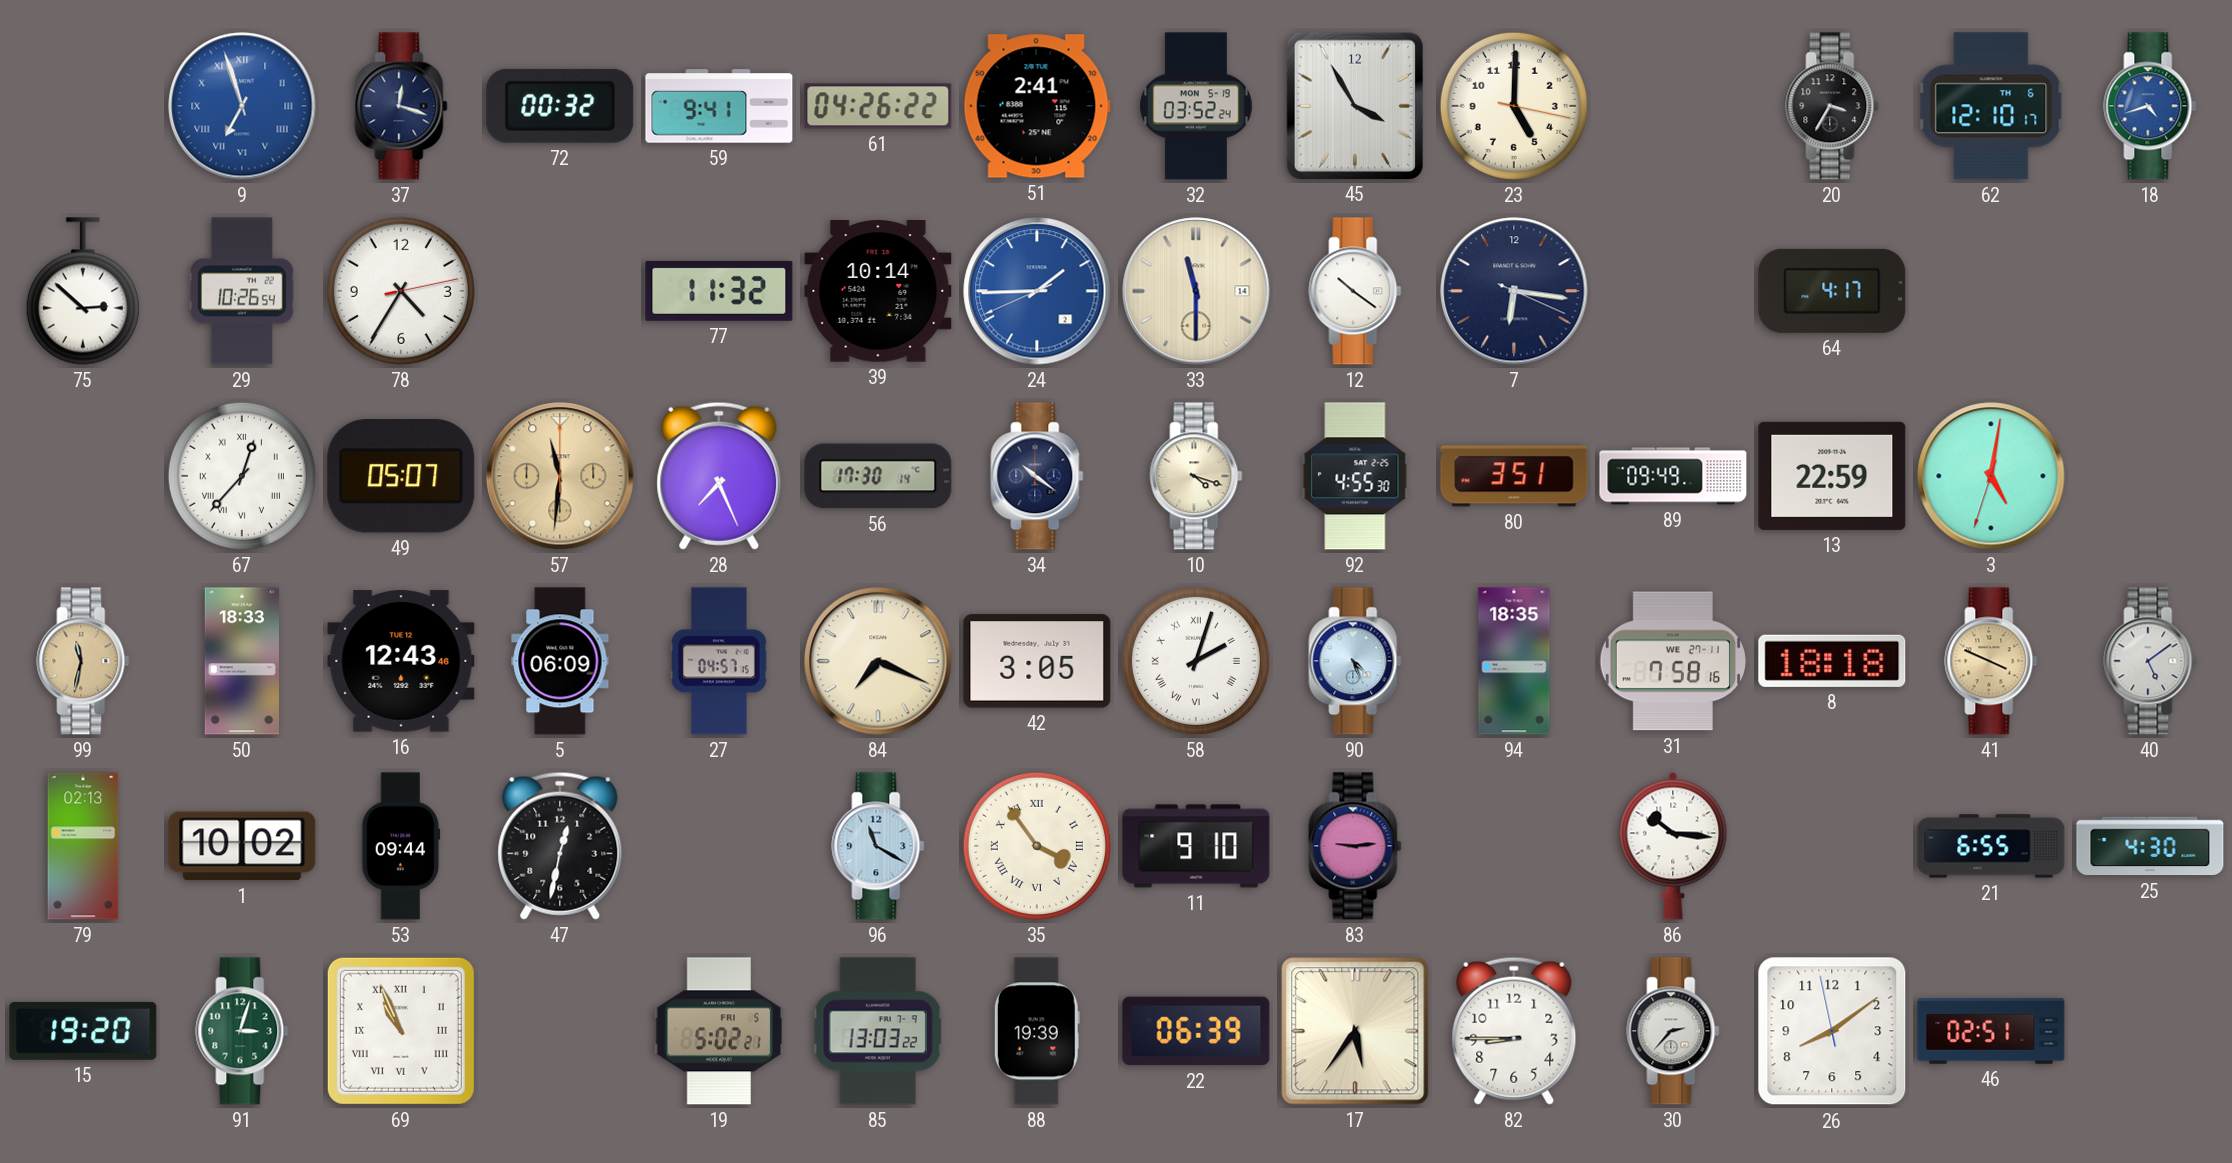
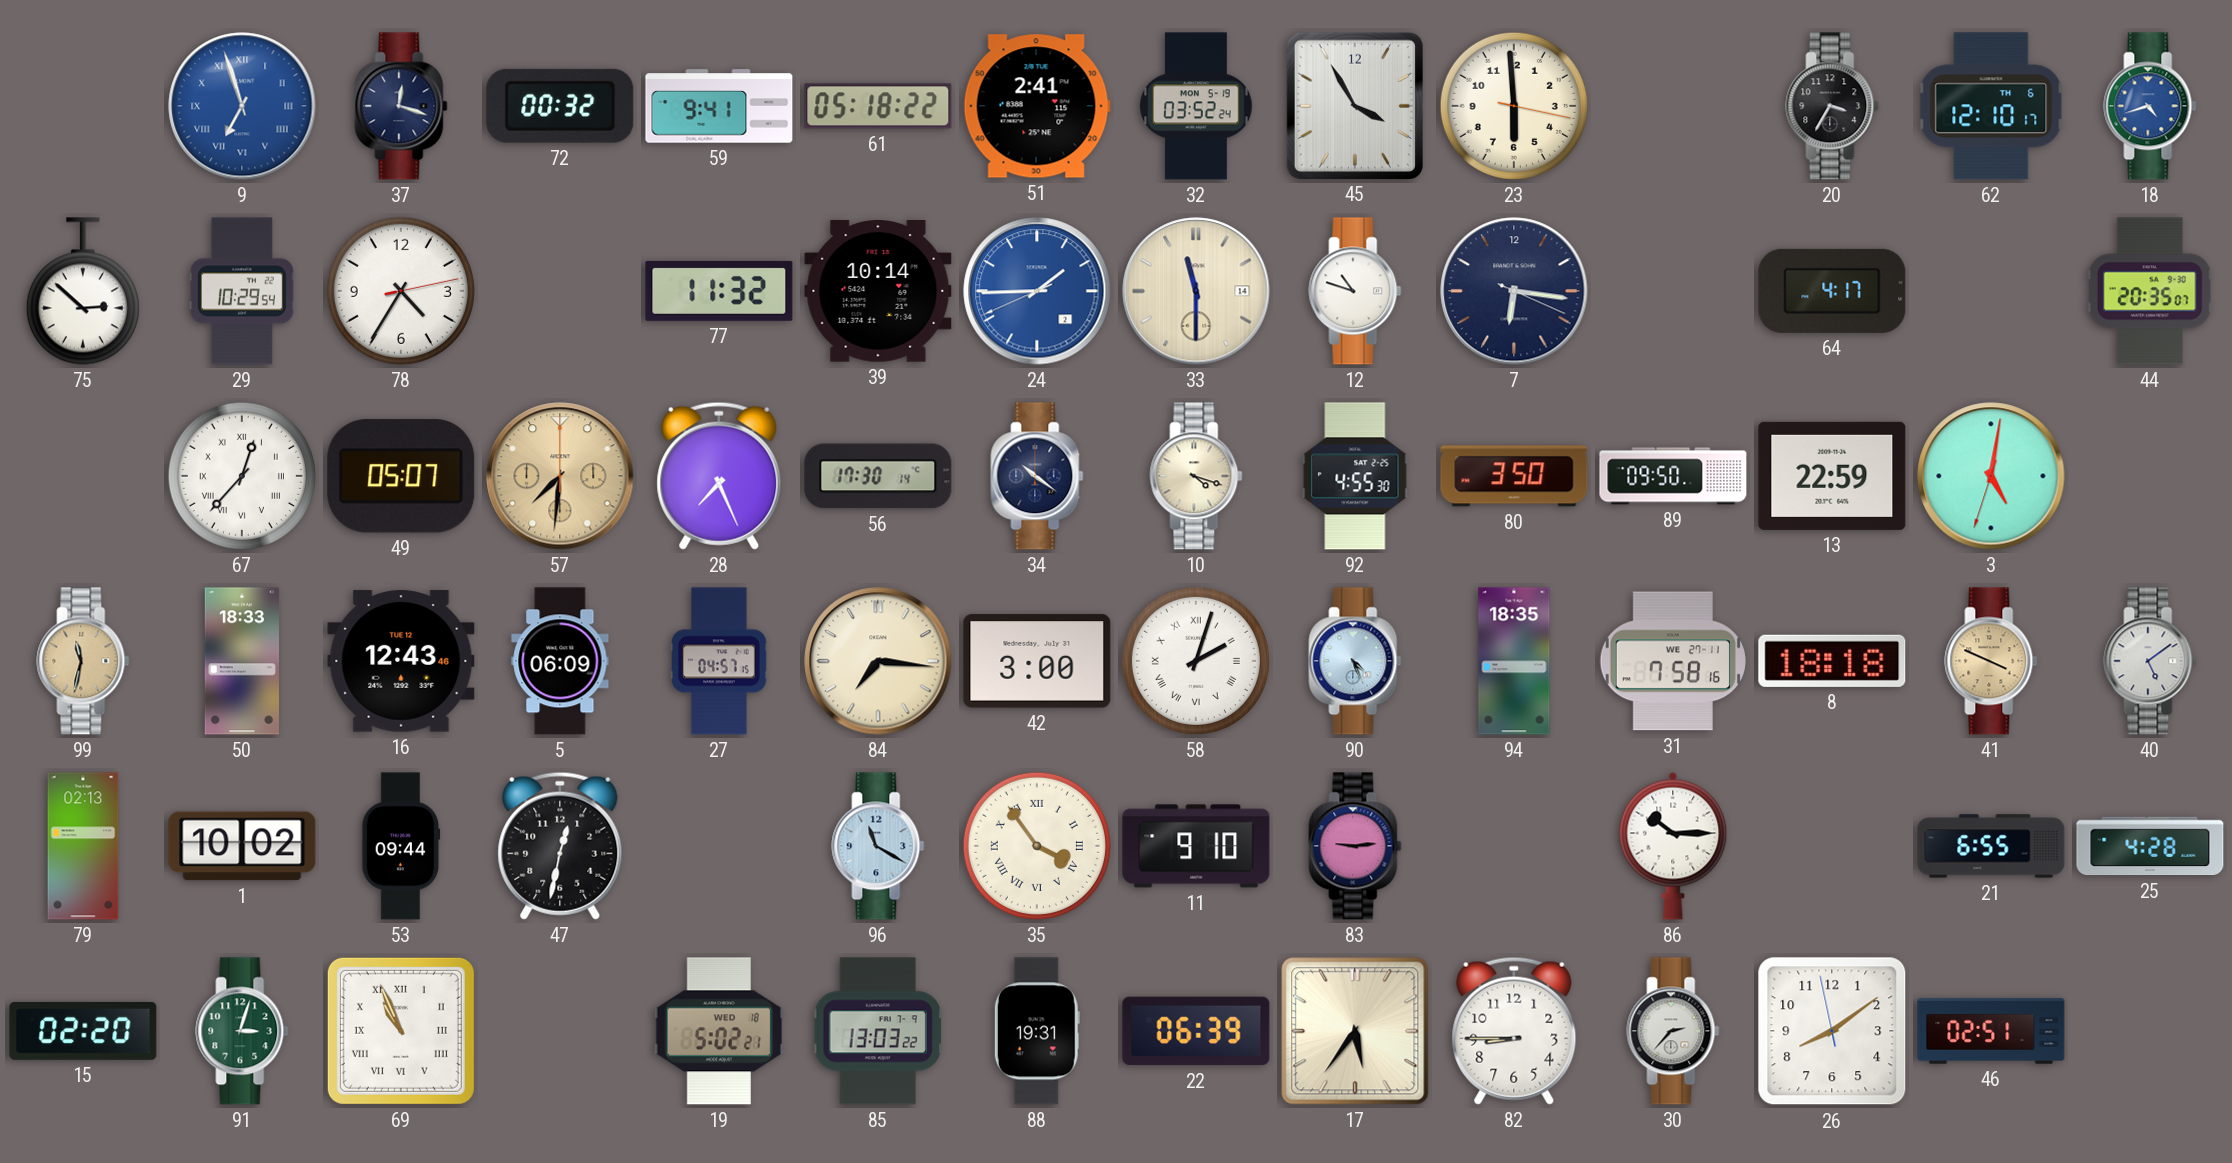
61: 04:26 -> 05:18
23: 5:00 -> 5:59
29: 10:26 -> 10:29
12: 10:21 -> 10:48
44: none -> 20:35
57: 11:31 -> 7:31
80: 3:51 -> 3:50
89: 09:49 -> 09:50
84: 7:19 -> 7:16
42: 3:05 -> 3:00
86: 10:16 -> 10:15
25: 4:30 -> 4:28
15: 19:20 -> 02:20
19 date: FRI 5 -> WED 18
88: 19:39 -> 19:31
